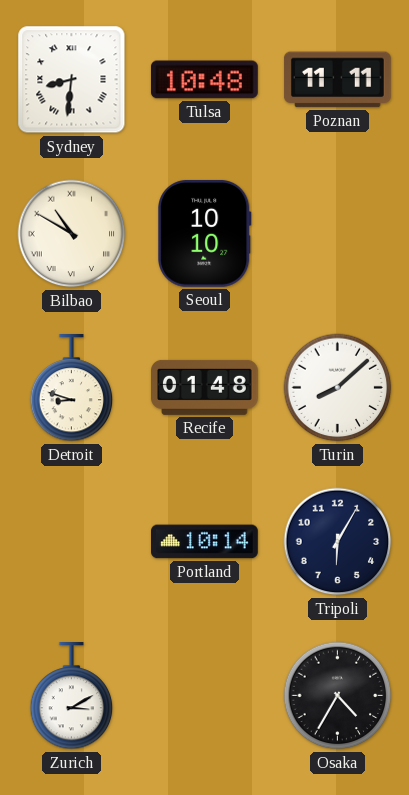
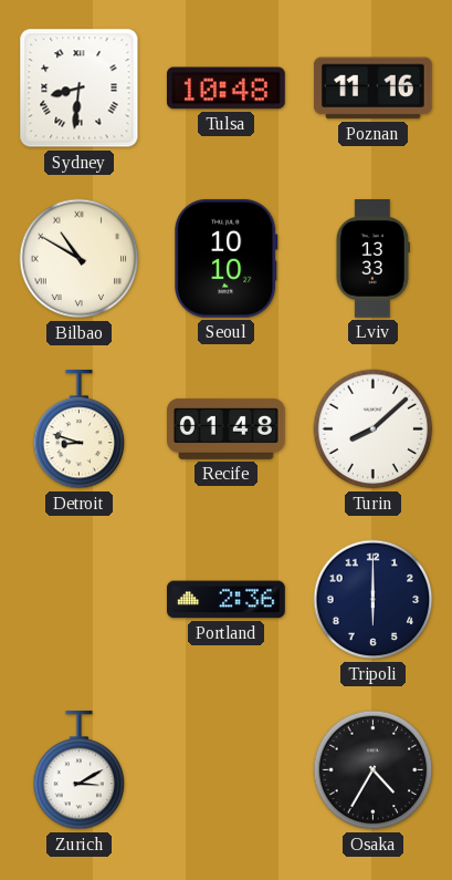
Poznan: 11:11 -> 11:16
Lviv: none -> 13:33
Portland: 10:14 -> 2:36
Tripoli: 6:05 -> 6:00
